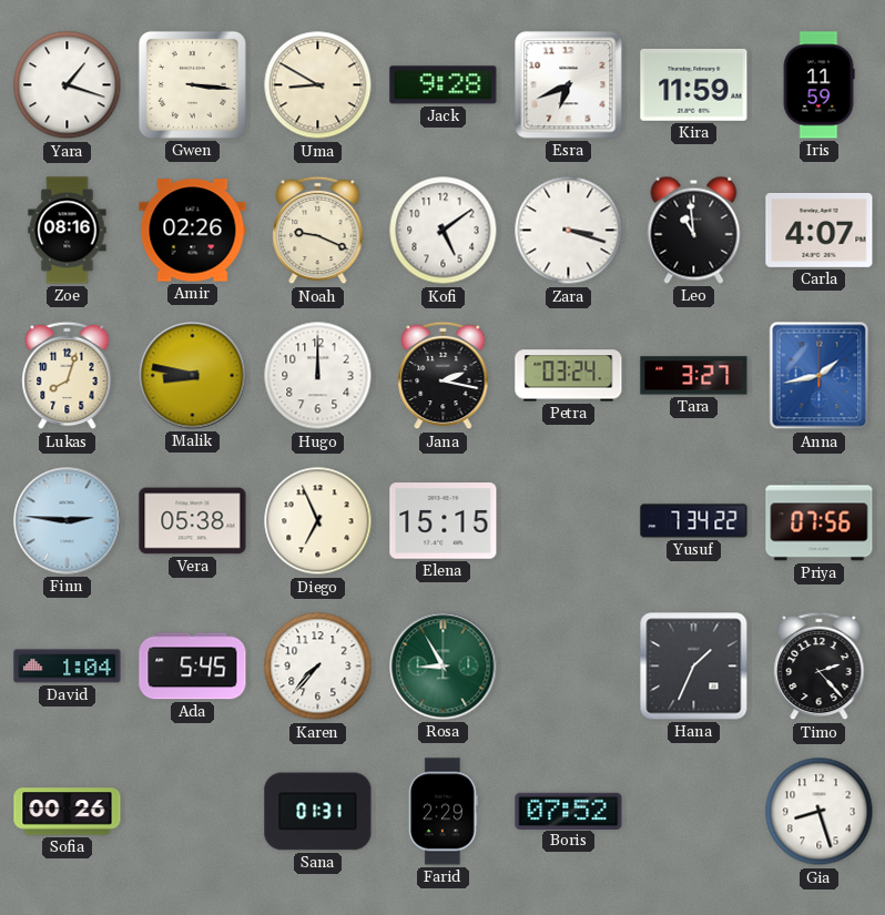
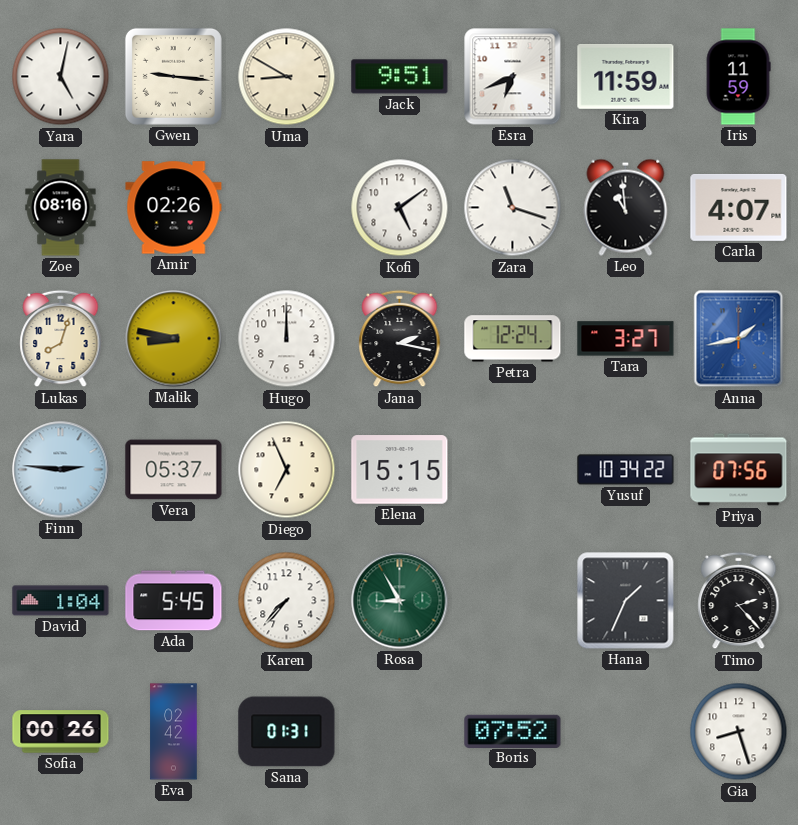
Yara: 1:18 -> 5:02
Gwen: 3:16 -> 9:16
Jack: 9:28 -> 9:51
Noah: 9:19 -> none
Zara: 3:18 -> 11:18
Petra: 03:24 -> 12:24
Vera: 05:38 -> 05:37
Yusuf: 7:34 -> 10:34
Eva: none -> 02:42
Farid: 2:29 -> none
